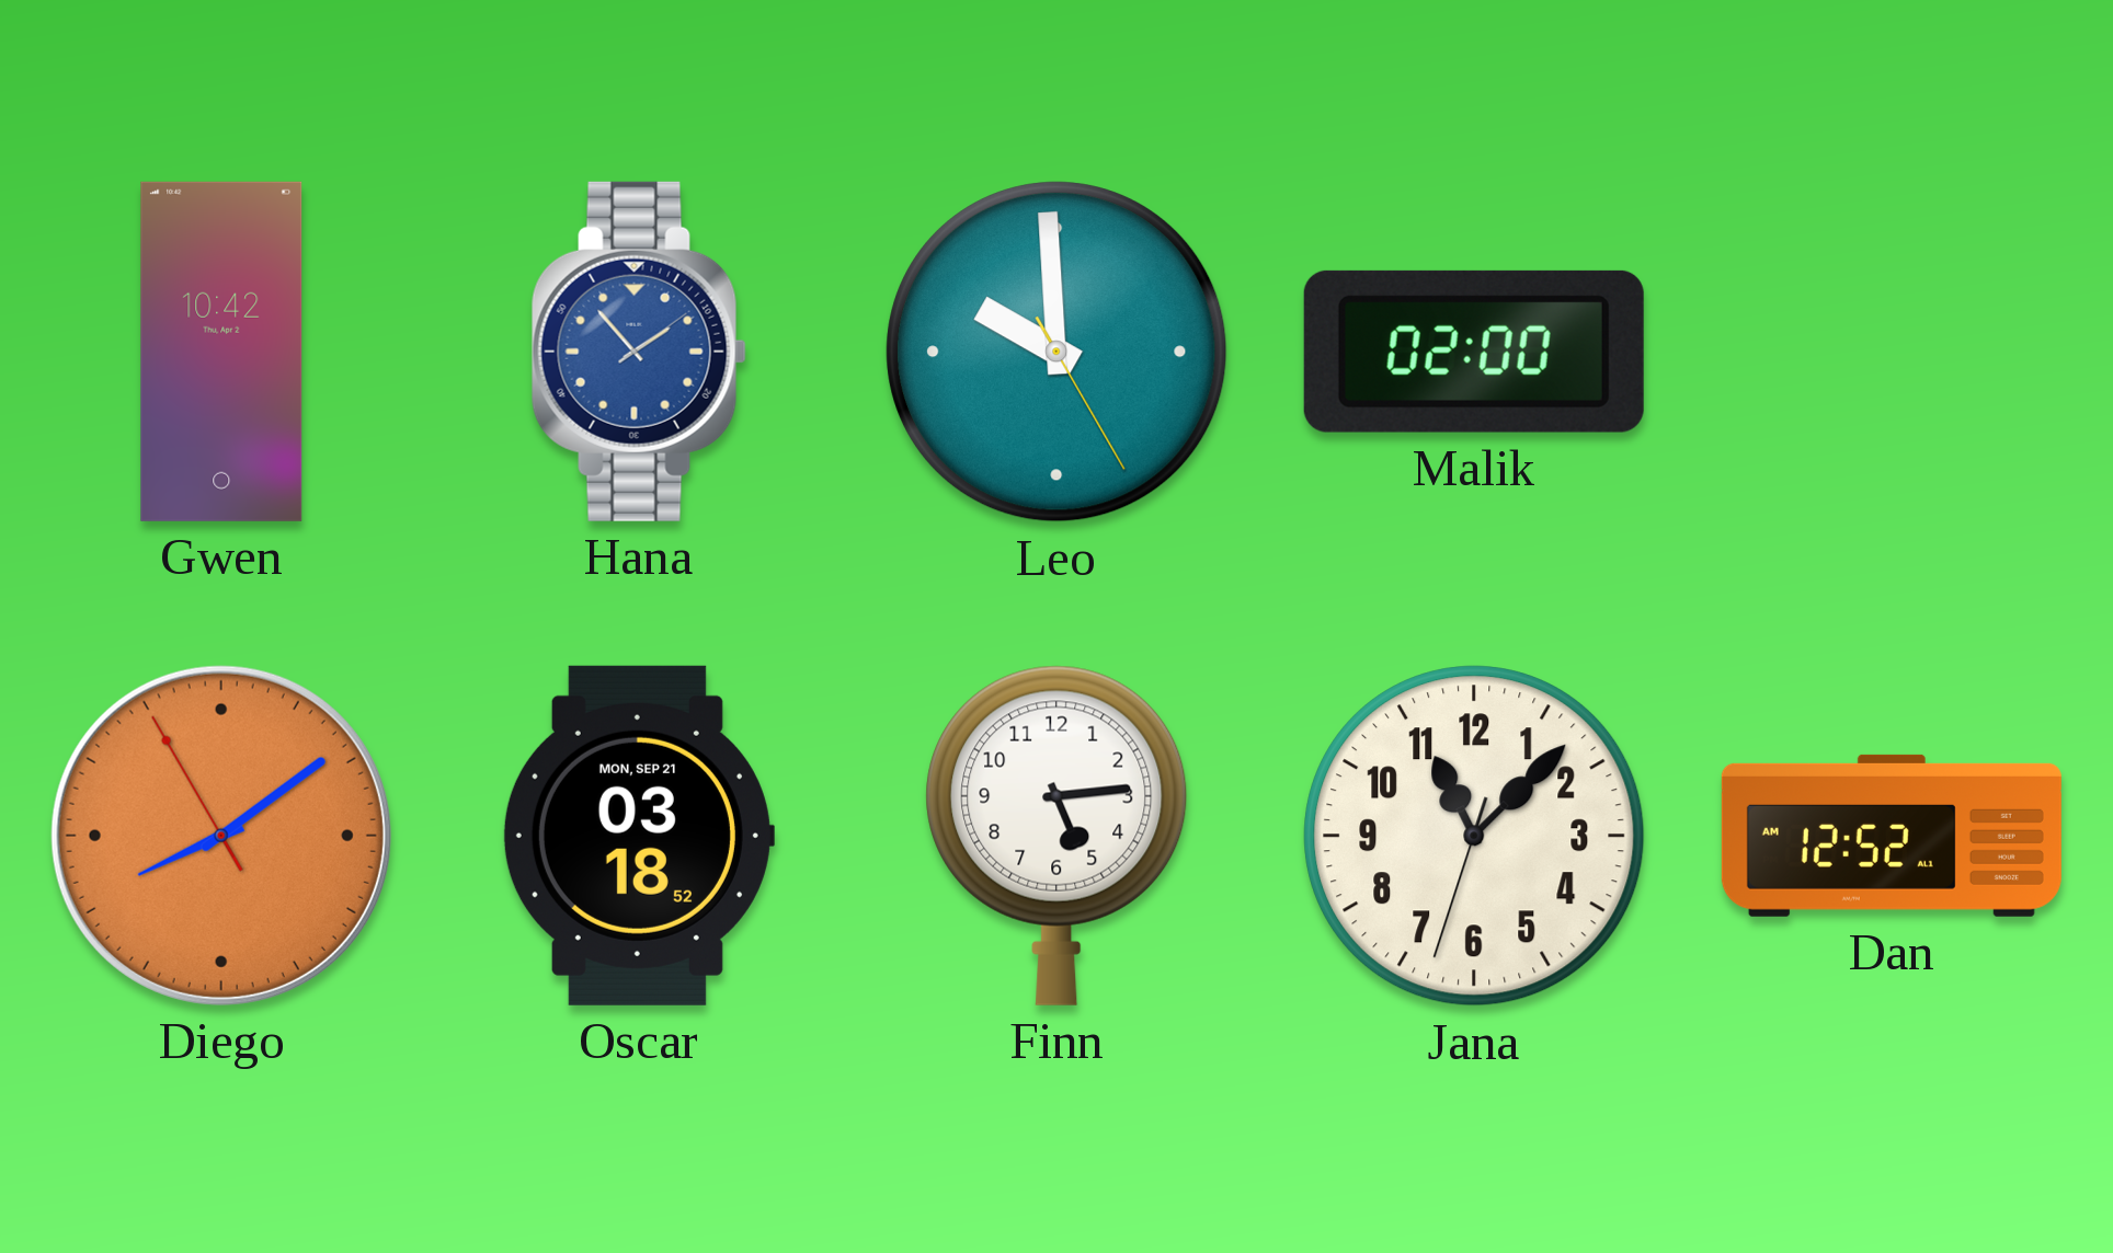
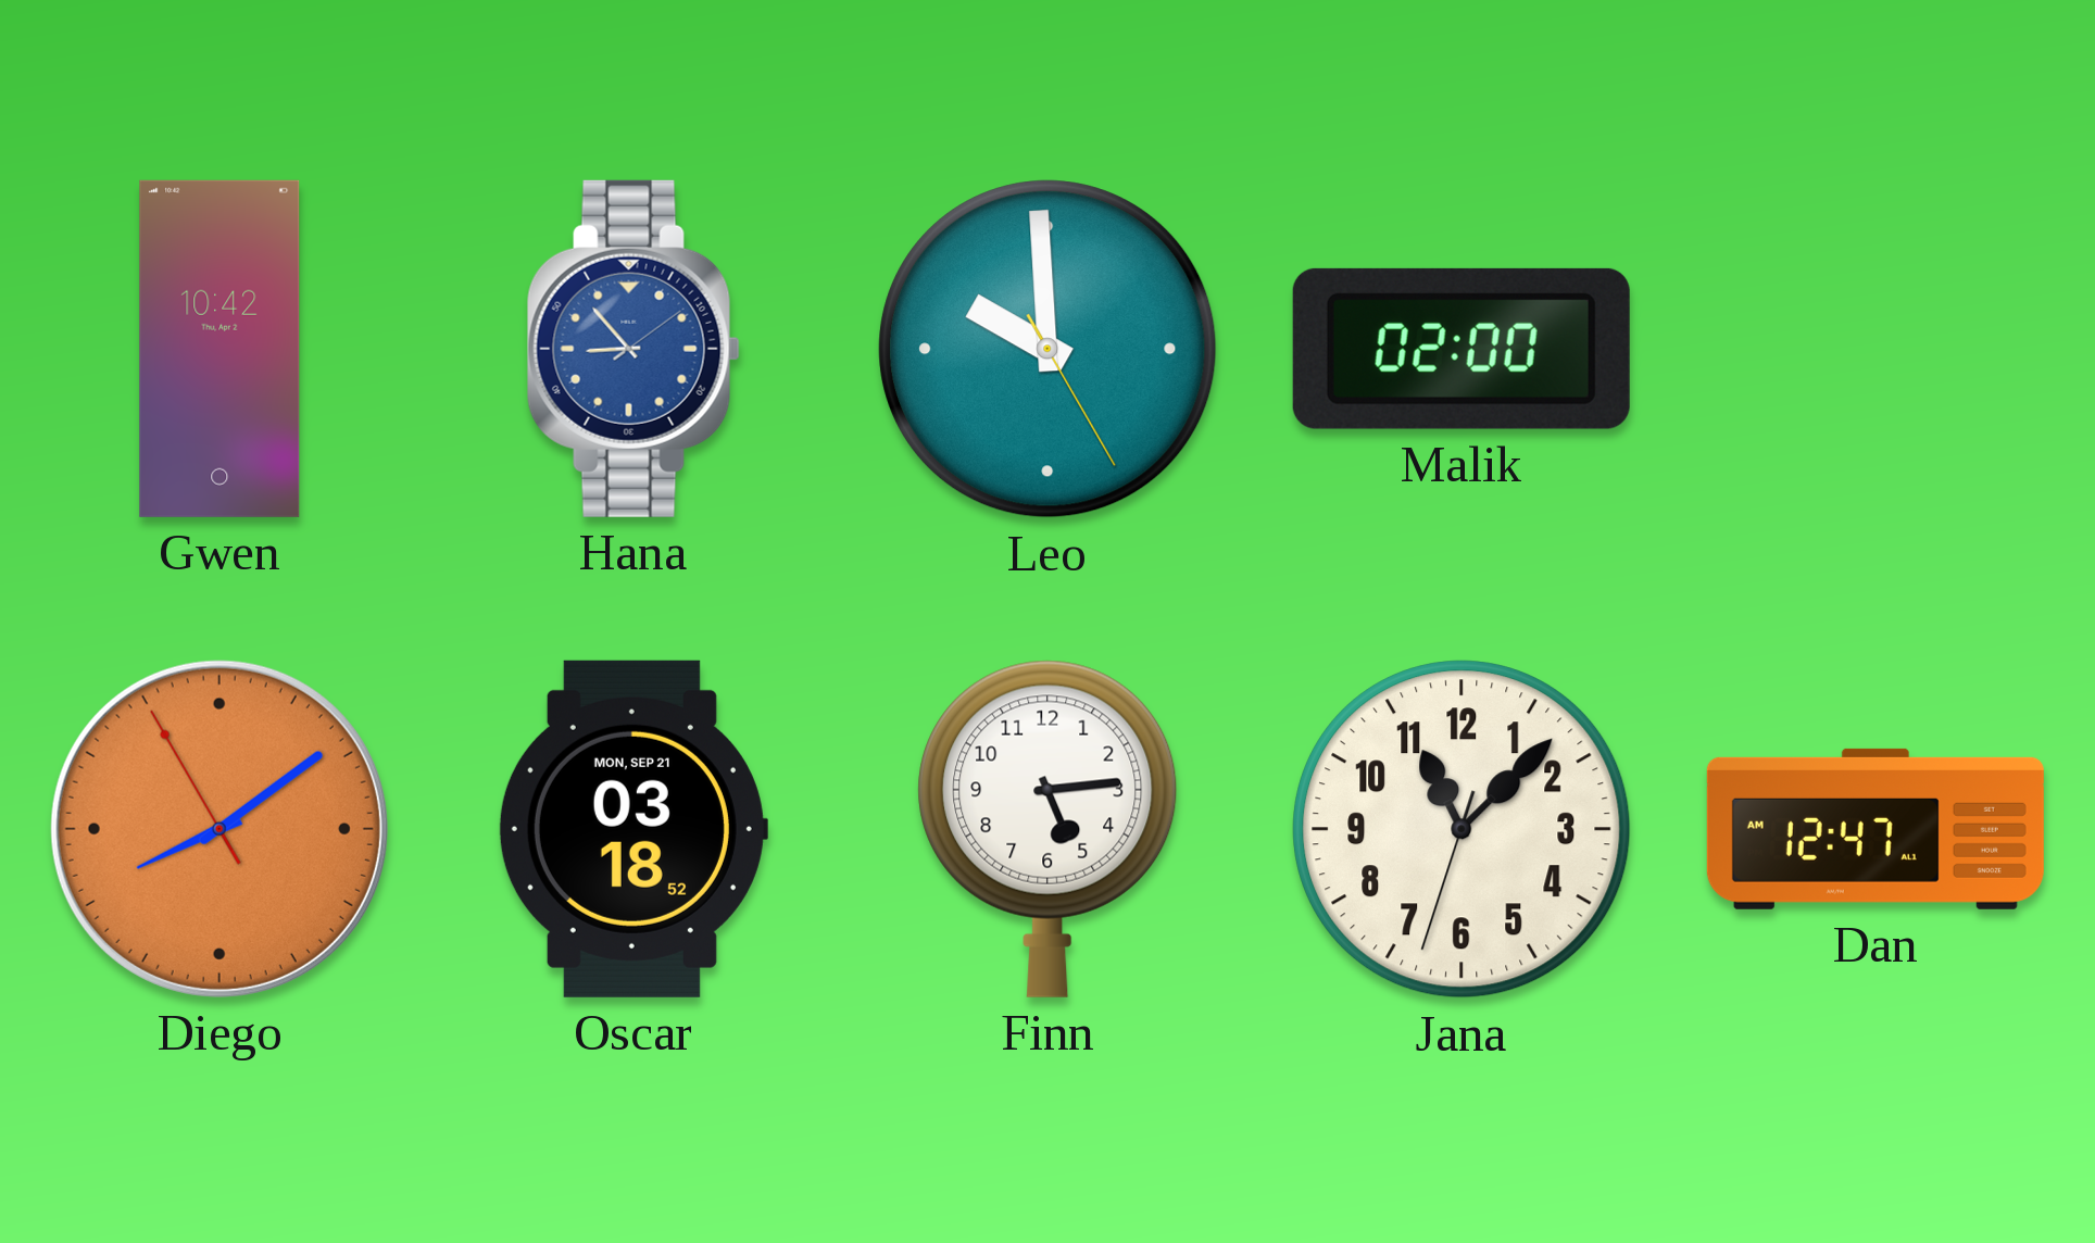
Hana: 1:53 -> 8:53
Dan: 12:52 -> 12:47
